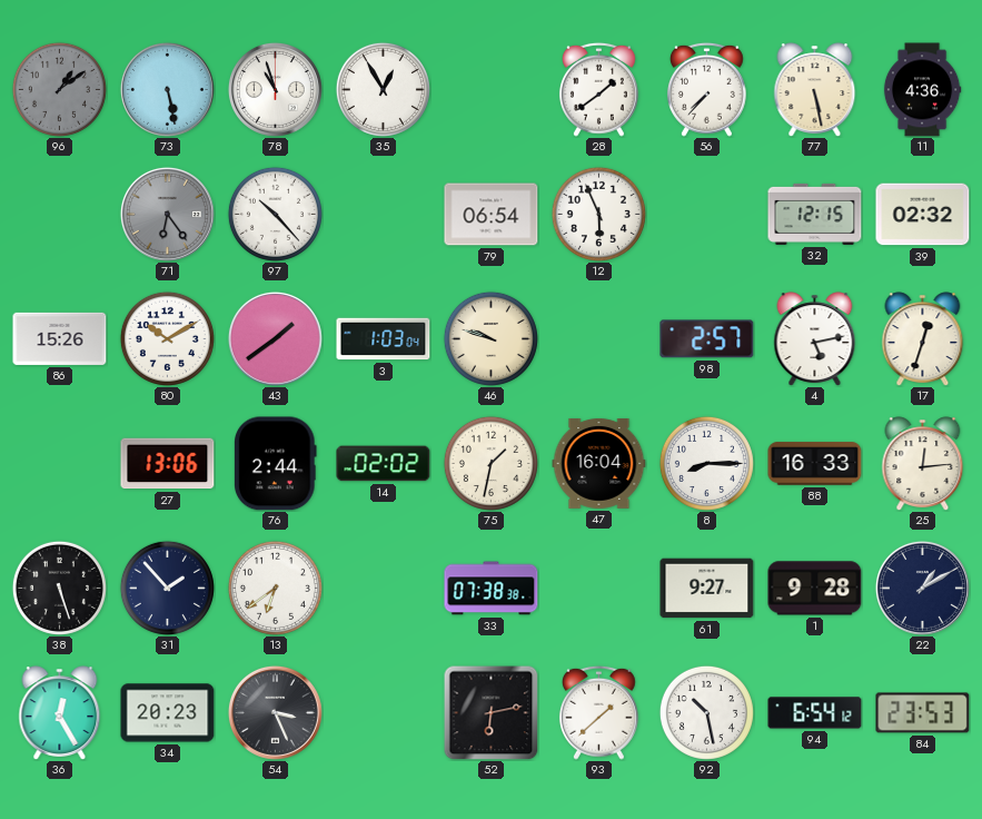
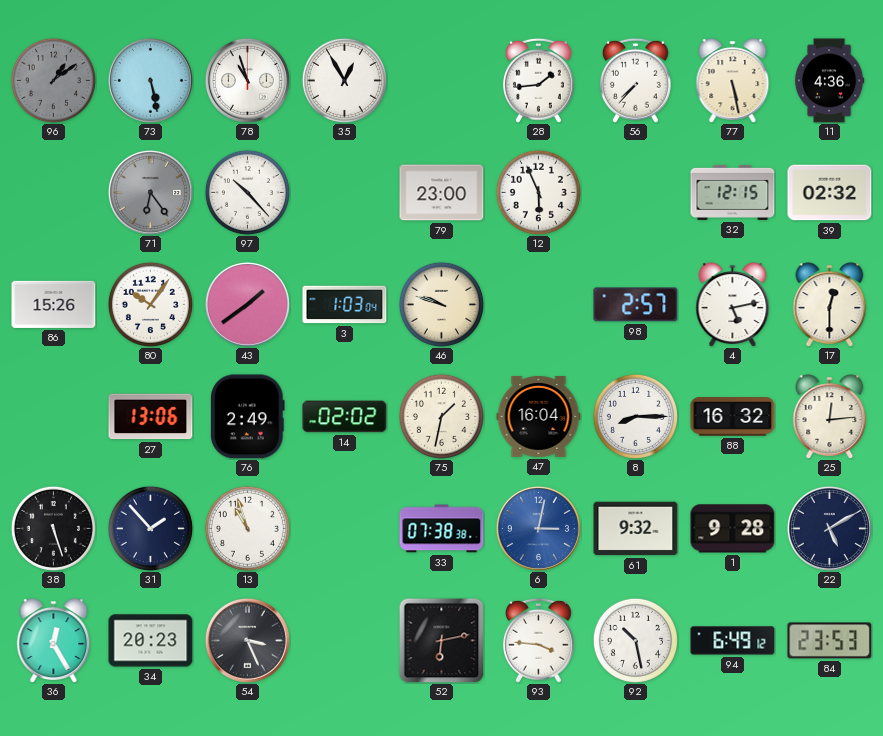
28: 1:39 -> 1:44
79: 06:54 -> 23:00
80: 10:10 -> 10:06
17: 12:33 -> 12:30
76: 2:44 -> 2:49
88: 16:33 -> 16:32
13: 6:39 -> 10:57
6: none -> 3:02
61: 9:27 -> 9:32
22: 1:10 -> 5:10
93: 1:38 -> 3:46
94: 6:54 -> 6:49
